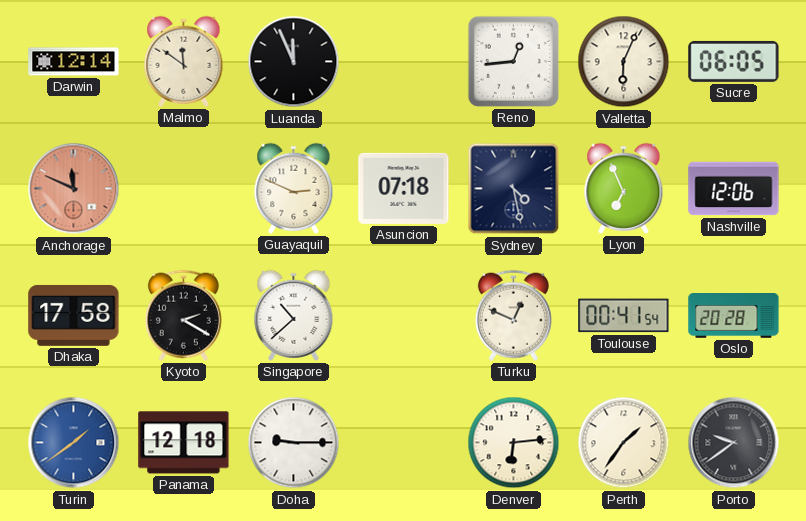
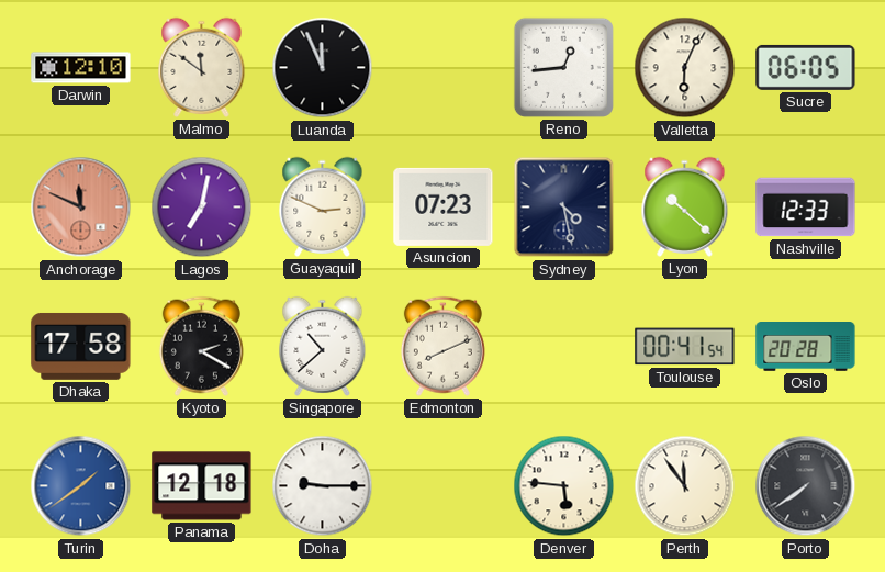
Darwin: 12:14 -> 12:10
Lagos: none -> 7:02
Asuncion: 07:18 -> 07:23
Lyon: 6:56 -> 10:22
Nashville: 12:06 -> 12:33
Edmonton: none -> 8:11
Turku: 12:49 -> none
Denver: 6:14 -> 5:46
Perth: 1:36 -> 11:54
Porto: 9:39 -> 7:39
